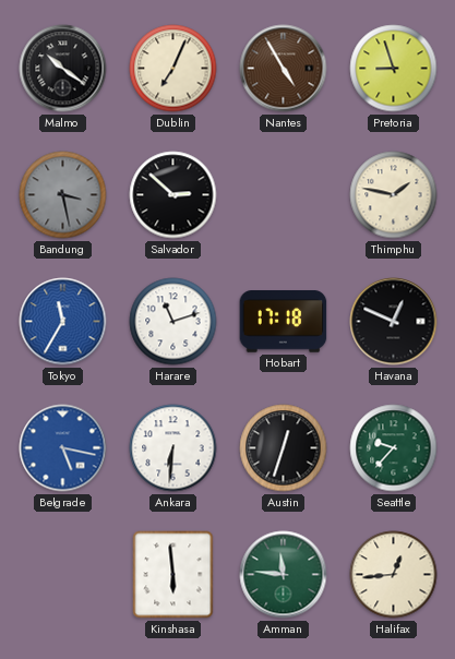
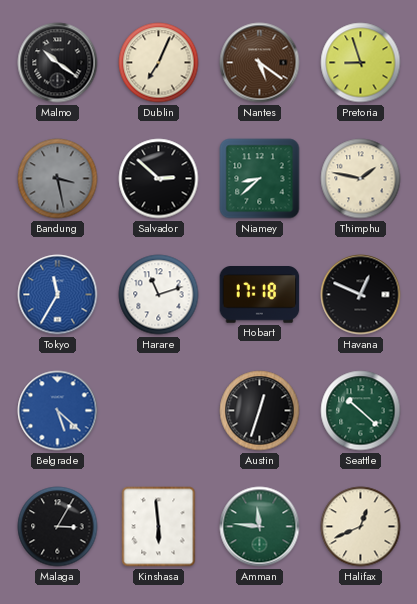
Nantes: 4:55 -> 5:21
Niamey: none -> 8:38
Belgrade: 5:17 -> 5:22
Ankara: 6:31 -> none
Seattle: 9:37 -> 10:22
Malaga: none -> 3:05
Halifax: 12:44 -> 12:41
